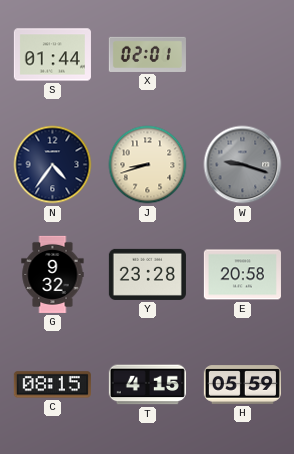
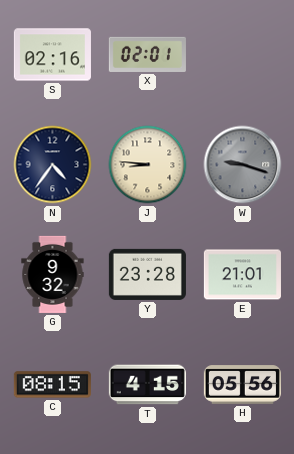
S: 01:44 -> 02:16
J: 8:42 -> 8:46
E: 20:58 -> 21:01
H: 05:59 -> 05:56
